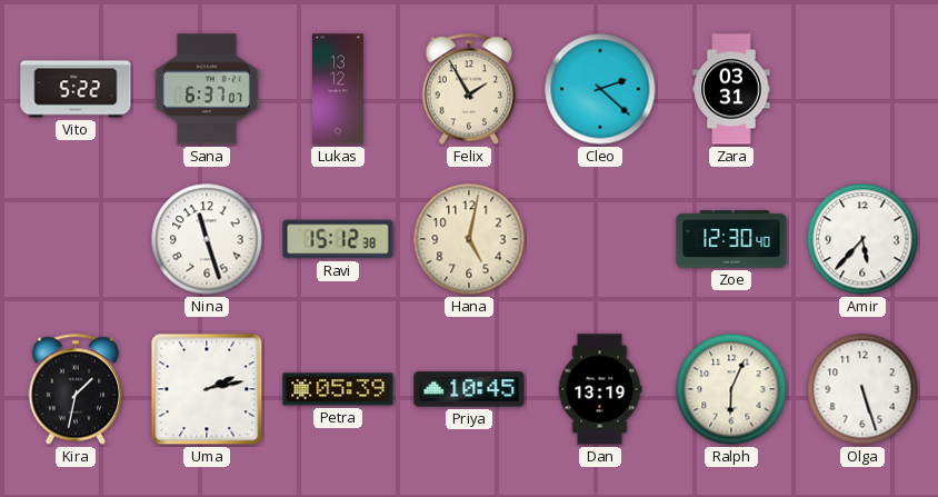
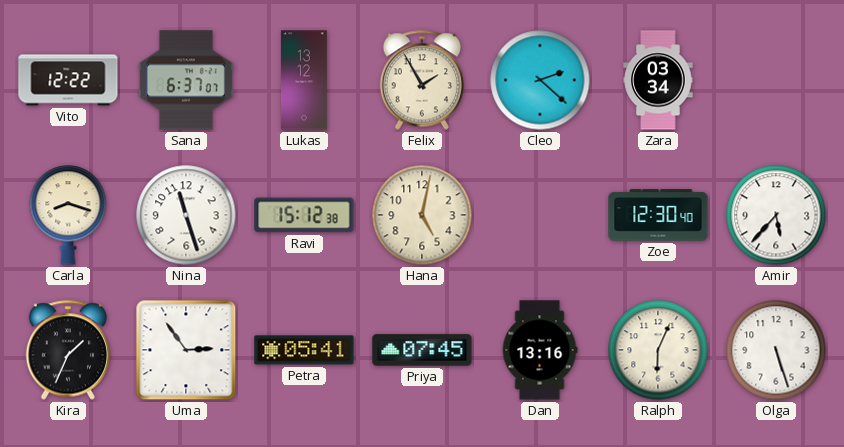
Vito: 5:22 -> 12:22
Zara: 03:31 -> 03:34
Carla: none -> 8:18
Kira: 1:32 -> 1:34
Uma: 2:13 -> 2:54
Petra: 05:39 -> 05:41
Priya: 10:45 -> 07:45
Dan: 13:19 -> 13:16
